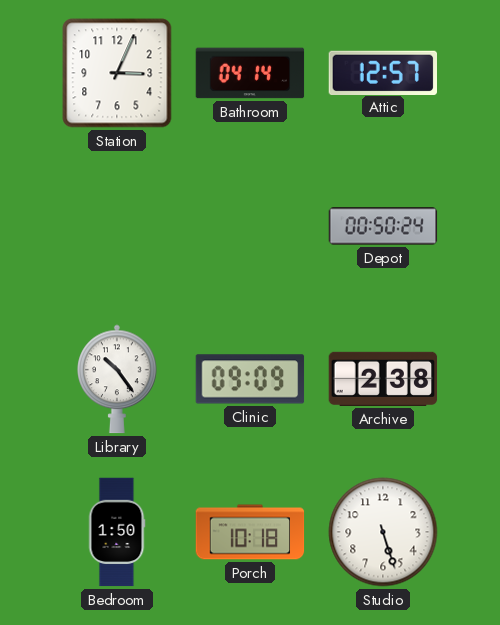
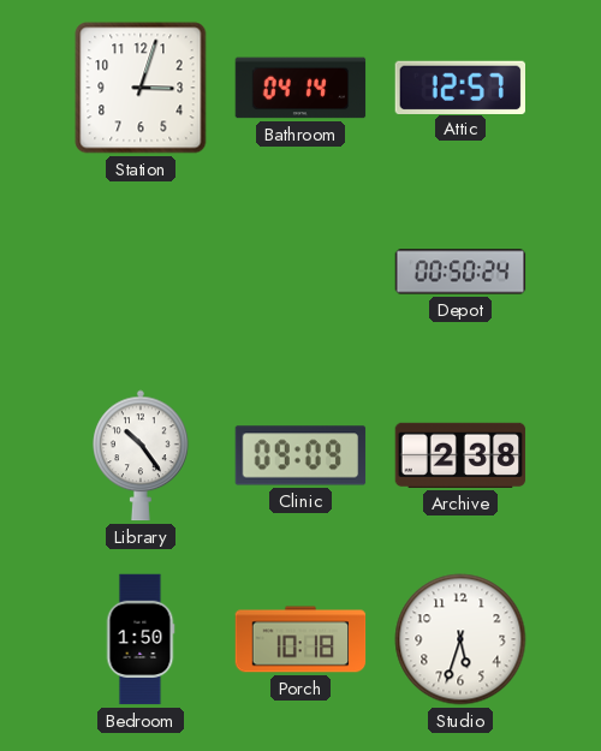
Station: 3:04 -> 3:03
Studio: 5:27 -> 5:33
